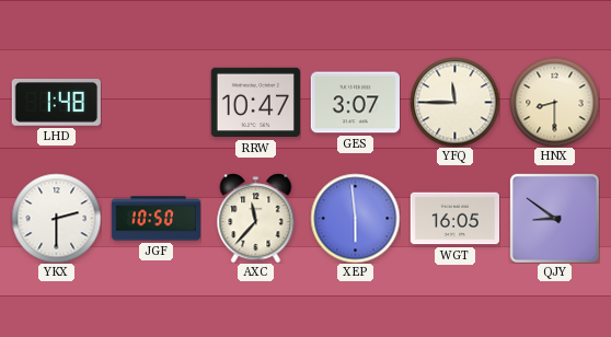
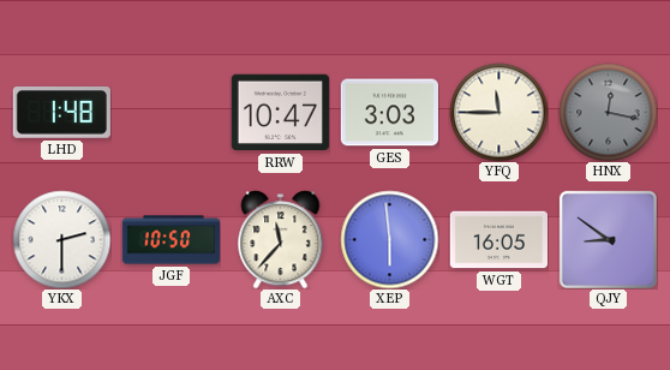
GES: 3:07 -> 3:03
HNX: 8:30 -> 12:17
HNX dial: cream -> grey
